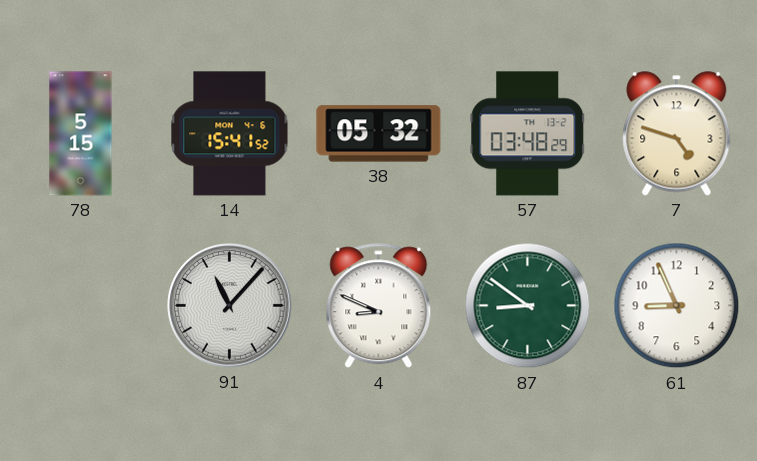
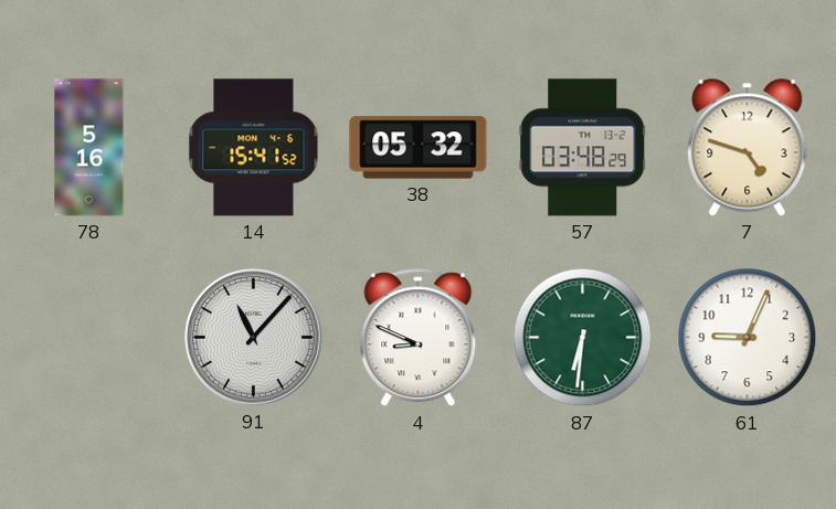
78: 5:15 -> 5:16
87: 8:51 -> 6:31
61: 8:56 -> 9:04
